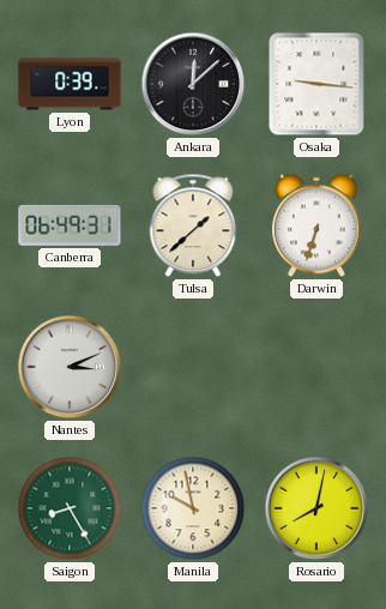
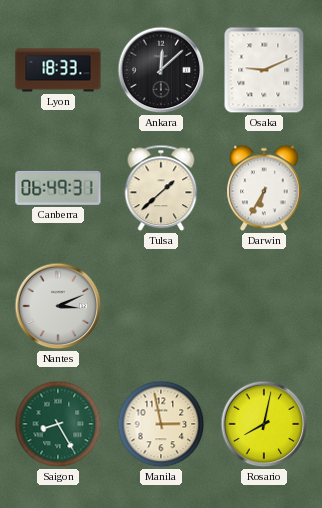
Lyon: 0:39 -> 18:33
Osaka: 9:16 -> 9:11
Darwin: 6:33 -> 6:35
Manila: 9:58 -> 2:58
